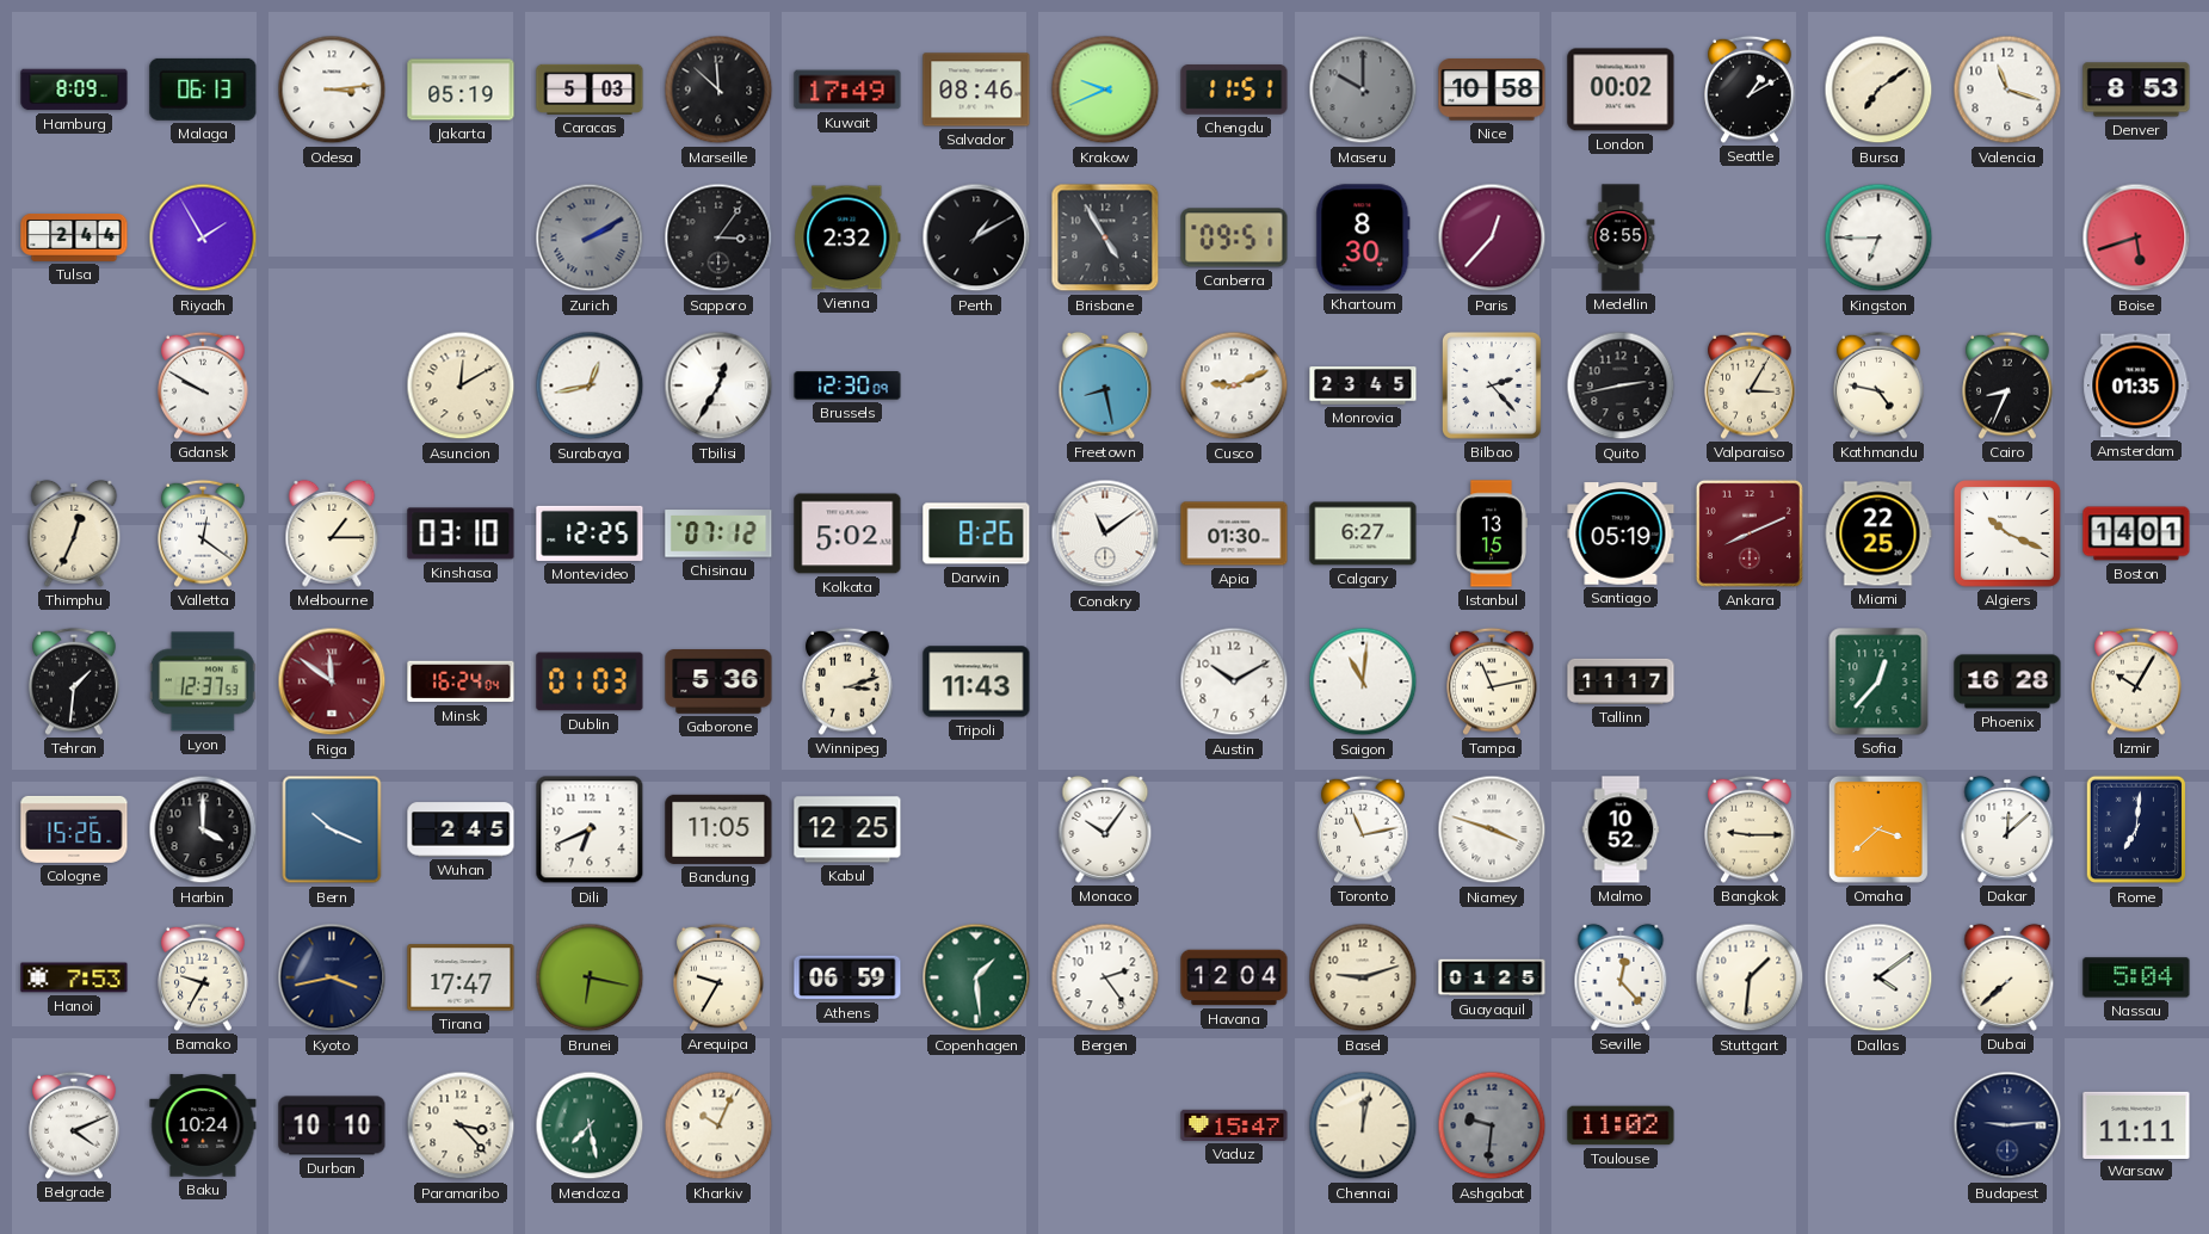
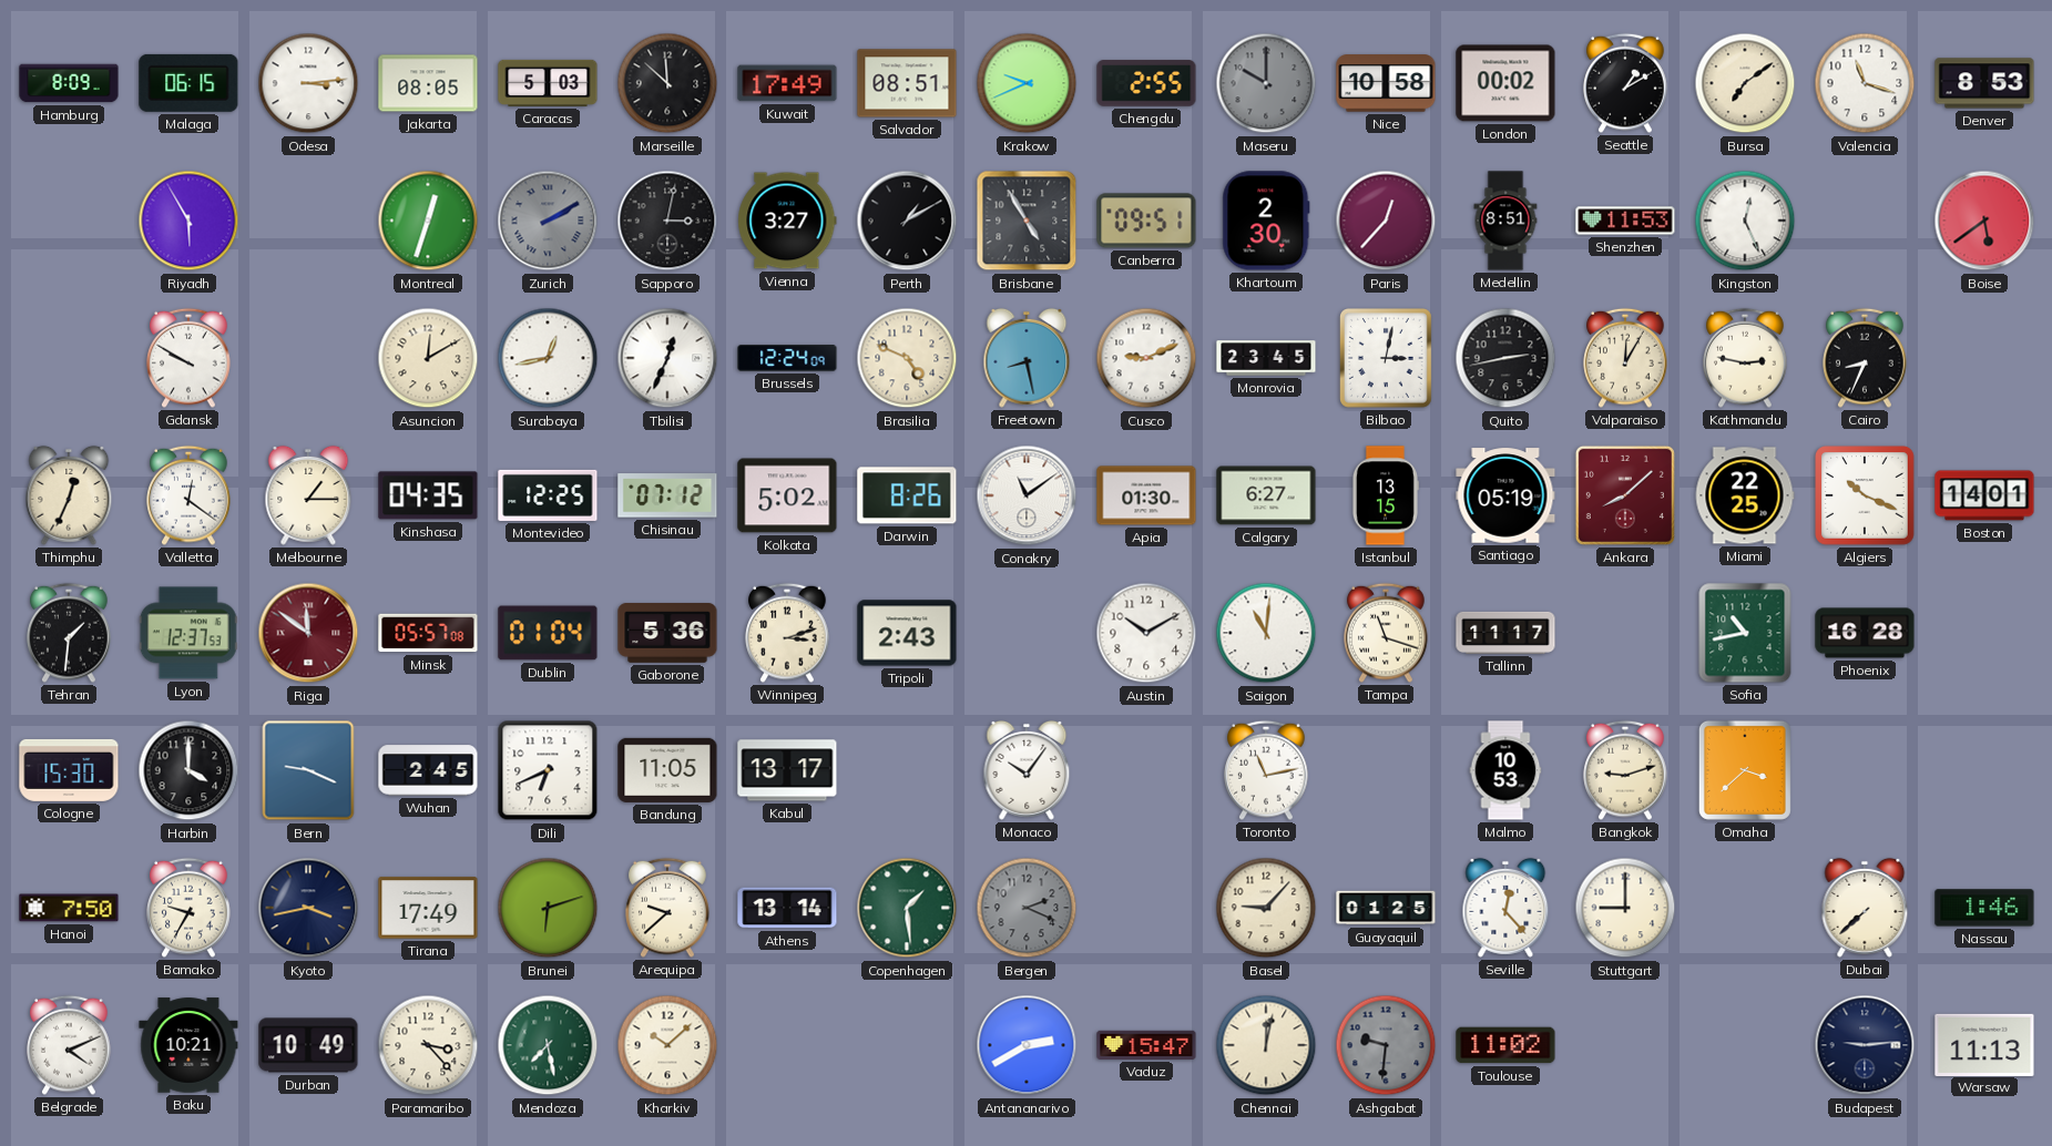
Malaga: 06:13 -> 06:15
Jakarta: 05:19 -> 08:05
Salvador: 08:46 -> 08:51
Chengdu: 11:51 -> 2:55
Tulsa: 2:44 -> none
Riyadh: 1:55 -> 5:55
Montreal: none -> 12:33
Sapporo: 3:06 -> 3:02
Vienna: 2:32 -> 3:27
Khartoum: 8:30 -> 2:30
Medellin: 8:55 -> 8:51
Shenzhen: none -> 11:53
Kingston: 6:45 -> 12:26
Boise: 5:42 -> 5:39
Tbilisi: 12:35 -> 12:34
Brussels: 12:30 -> 12:24
Brasilia: none -> 4:49
Bilbao: 2:23 -> 3:02
Valparaiso: 3:05 -> 12:05
Kathmandu: 4:47 -> 2:47
Amsterdam: 01:35 -> none
Kinshasa: 03:10 -> 04:35
Ankara: 8:11 -> 8:08
Minsk: 16:24 -> 05:57
Dublin: 01:03 -> 01:04
Tripoli: 11:43 -> 2:43
Tampa: 11:13 -> 11:18
Sofia: 12:37 -> 10:43
Izmir: 10:05 -> none
Cologne: 15:26 -> 15:30
Bern: 10:19 -> 9:19
Kabul: 12:25 -> 13:17
Niamey: 3:48 -> none
Malmo: 10:52 -> 10:53
Bangkok: 9:15 -> 9:12
Dakar: 12:08 -> none
Rome: 7:01 -> none
Hanoi: 7:53 -> 7:50
Tirana: 17:47 -> 17:49
Brunei: 6:17 -> 6:12
Arequipa: 9:35 -> 9:38
Athens: 06:59 -> 13:14
Bergen: 2:24 -> 2:19
Bergen dial: white -> grey
Havana: 12:04 -> none
Basel: 9:12 -> 9:07
Stuttgart: 1:31 -> 9:00
Dallas: 4:09 -> none
Nassau: 5:04 -> 1:46
Baku: 10:24 -> 10:21
Durban: 10:10 -> 10:49
Kharkiv: 10:04 -> 10:08
Antananarivo: none -> 2:40
Warsaw: 11:11 -> 11:13
